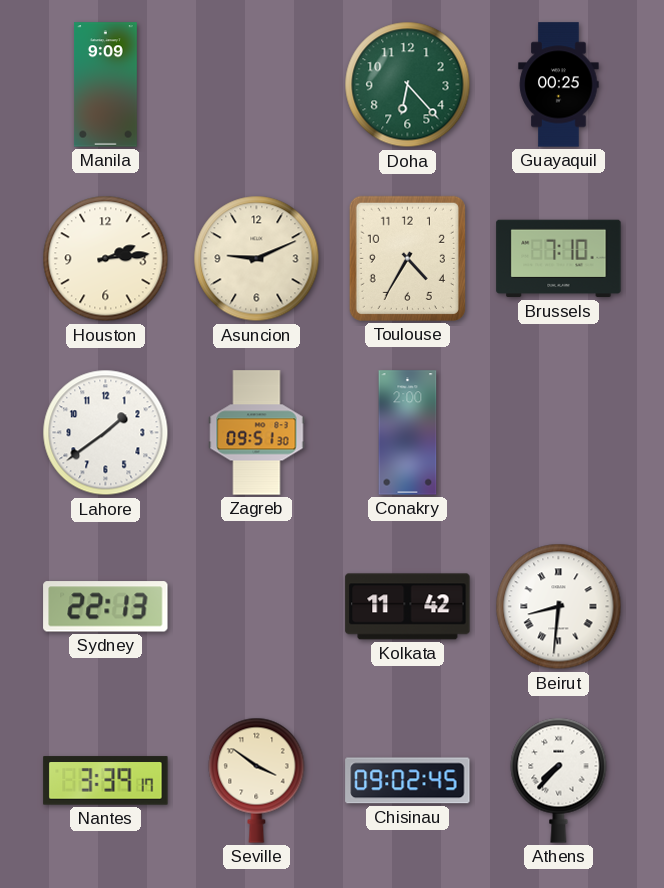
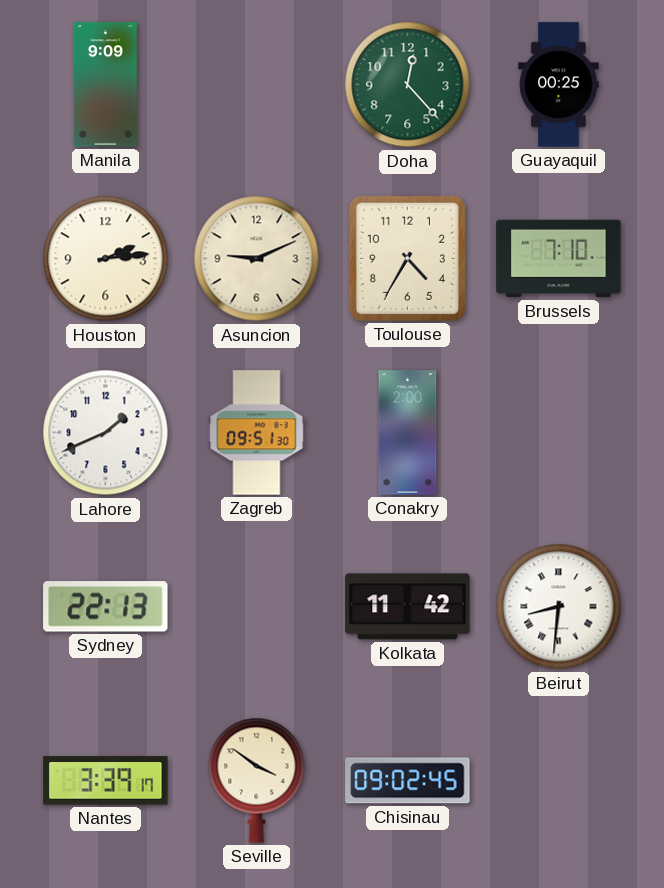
Doha: 6:23 -> 12:23
Lahore: 1:39 -> 1:41
Athens: 7:37 -> none
